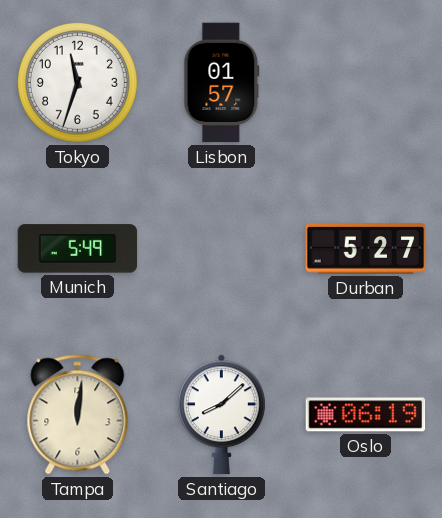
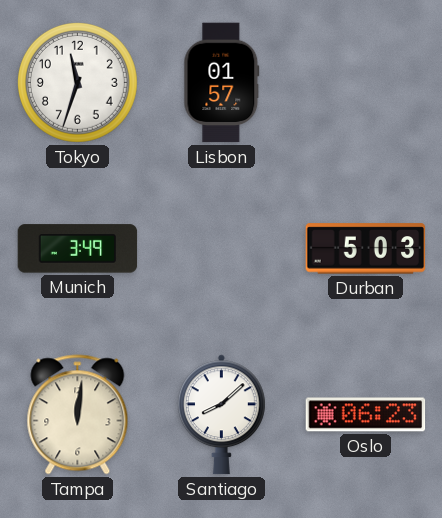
Munich: 5:49 -> 3:49
Durban: 5:27 -> 5:03
Oslo: 06:19 -> 06:23
